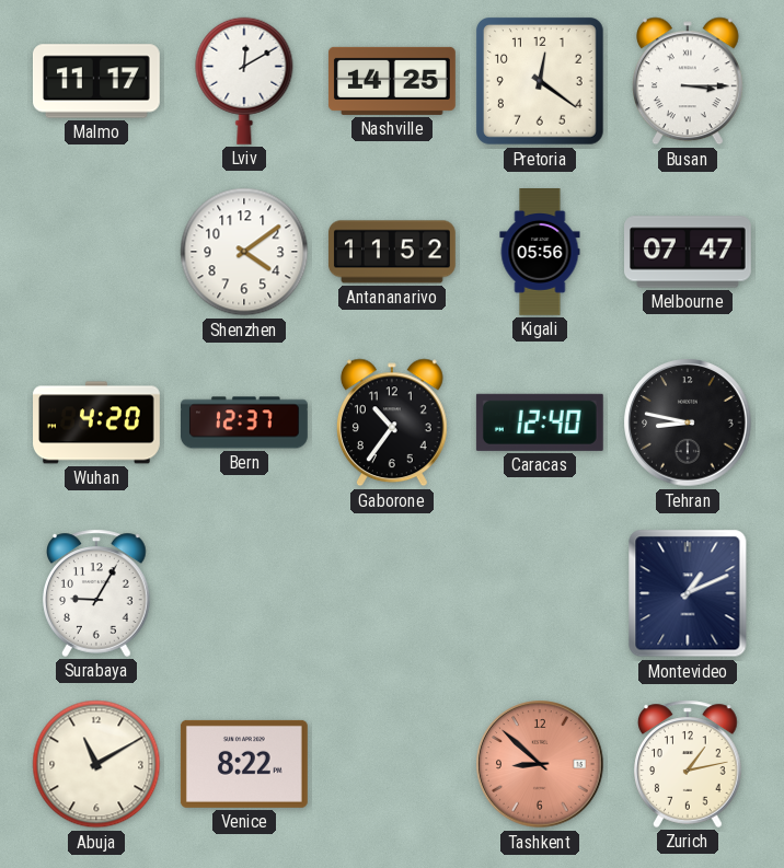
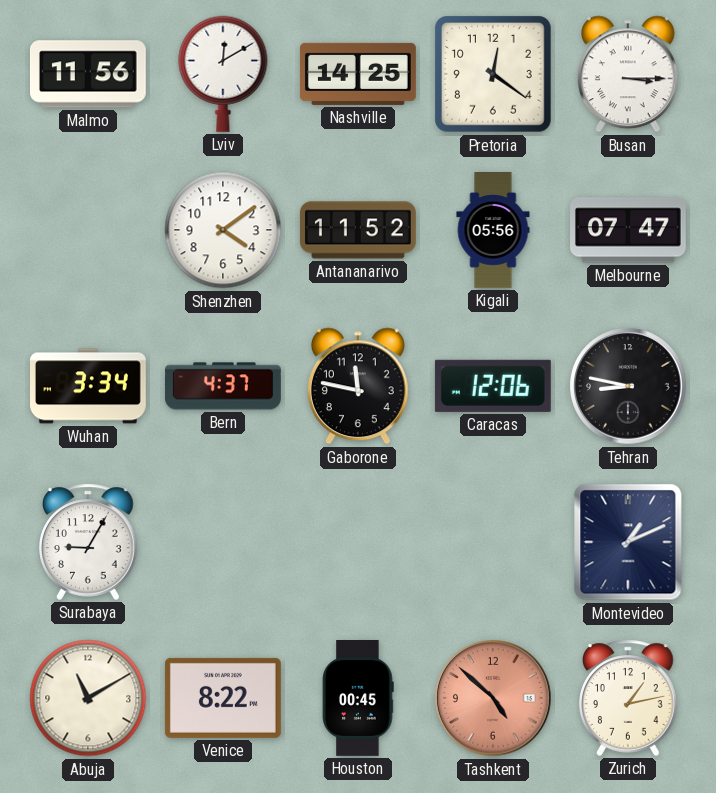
Malmo: 11:17 -> 11:56
Wuhan: 4:20 -> 3:34
Bern: 12:37 -> 4:37
Gaborone: 10:36 -> 11:47
Caracas: 12:40 -> 12:06
Houston: none -> 00:45
Tashkent: 8:52 -> 4:52
